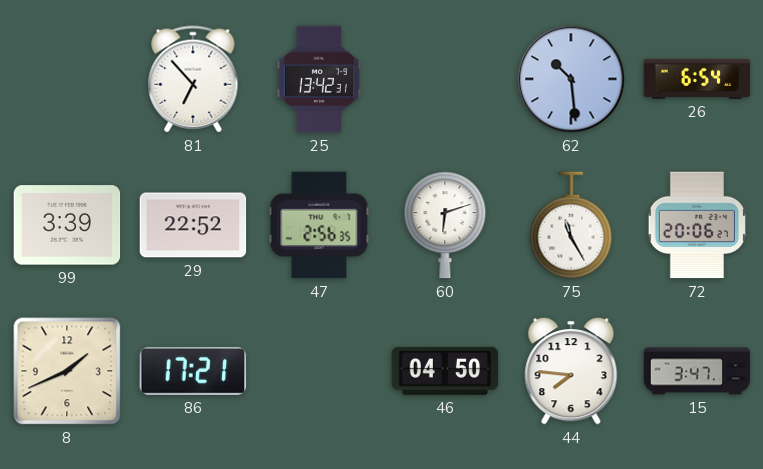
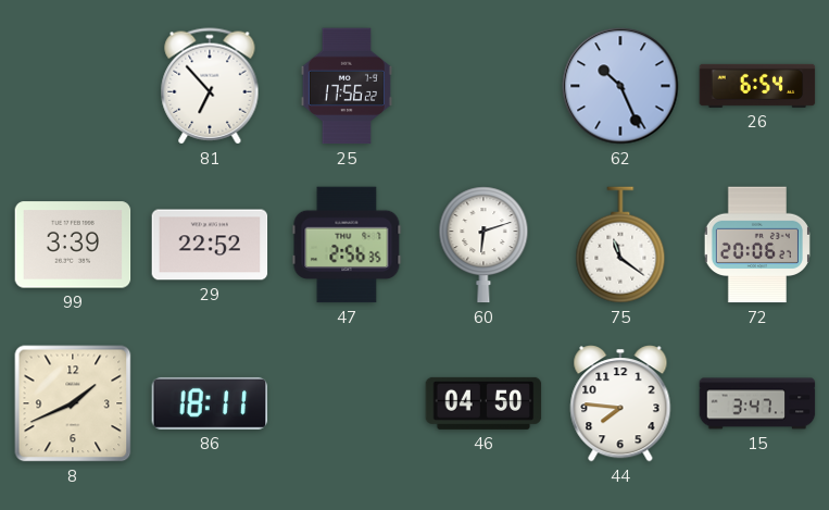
25: 13:42 -> 17:56
62: 10:29 -> 10:26
75: 11:25 -> 11:21
86: 17:21 -> 18:11
